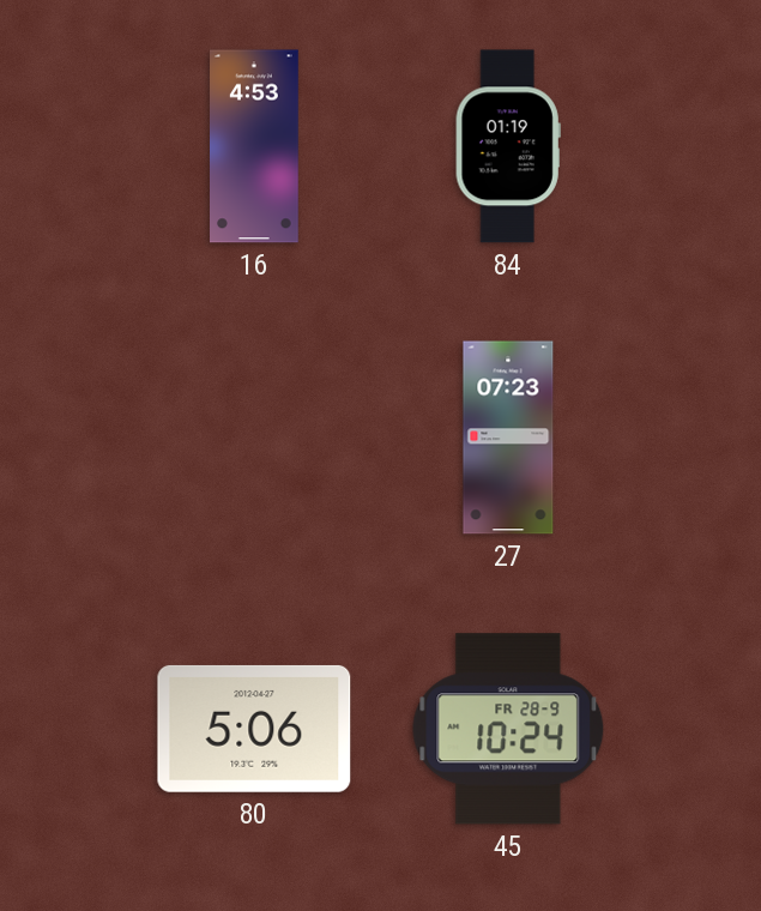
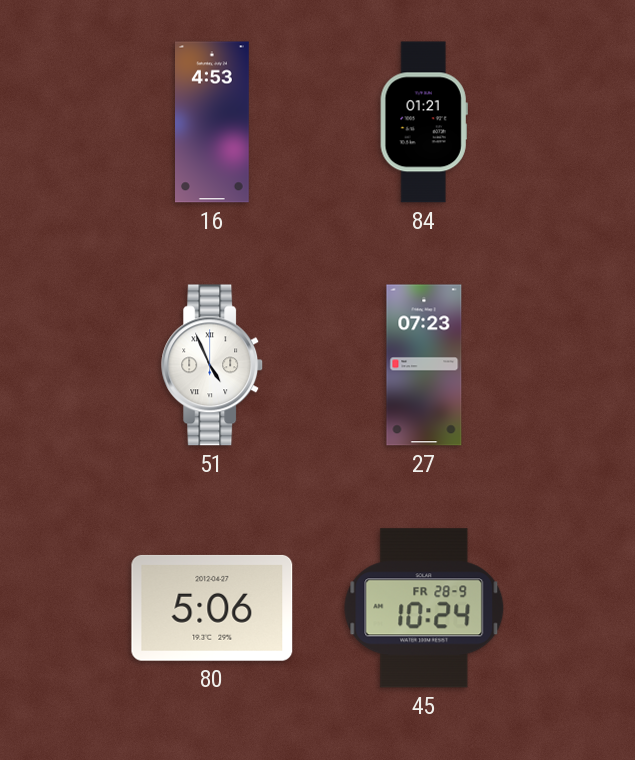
84: 01:19 -> 01:21
51: none -> 4:56
